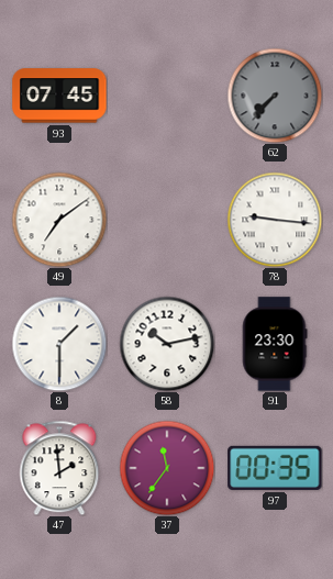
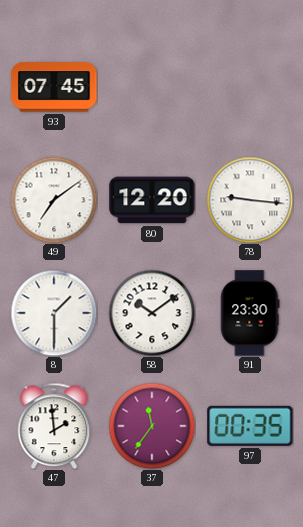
62: 7:37 -> none
80: none -> 12:20
58: 10:13 -> 10:09
